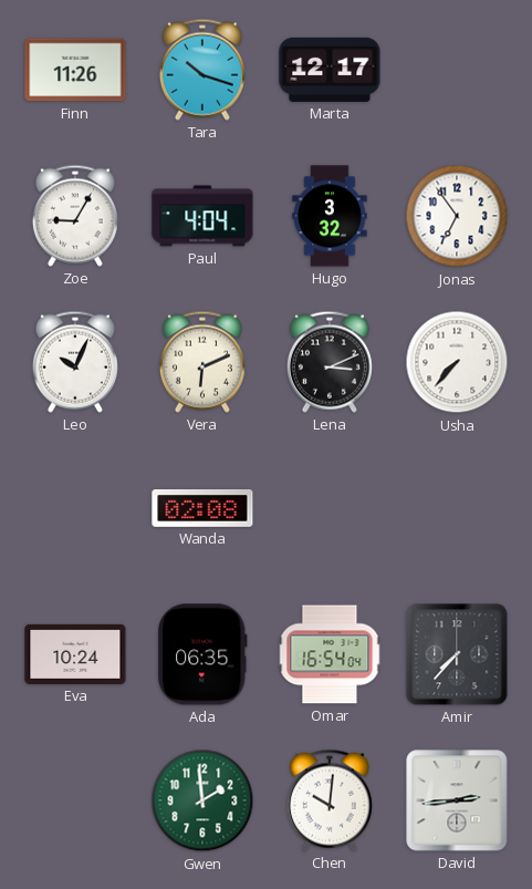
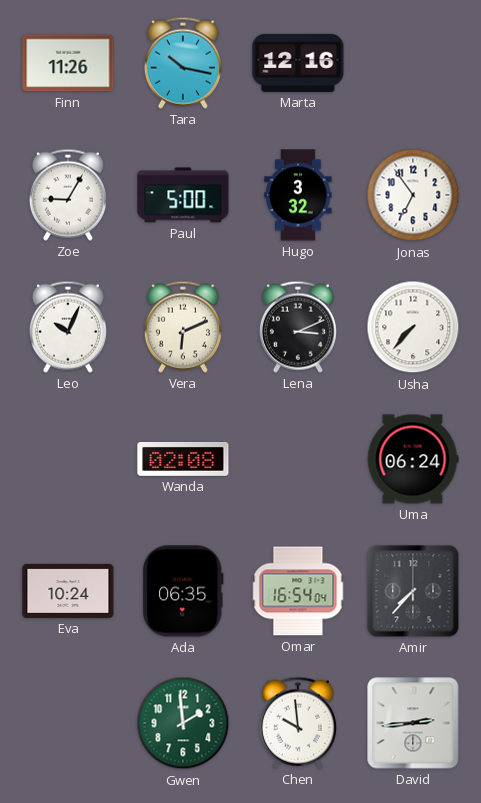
Tara: 10:18 -> 10:17
Marta: 12:17 -> 12:16
Paul: 4:04 -> 5:00
Uma: none -> 06:24
Chen: 10:01 -> 9:59
